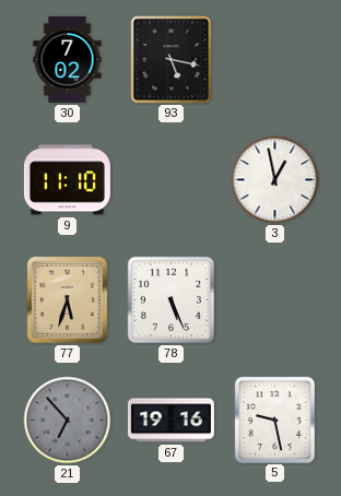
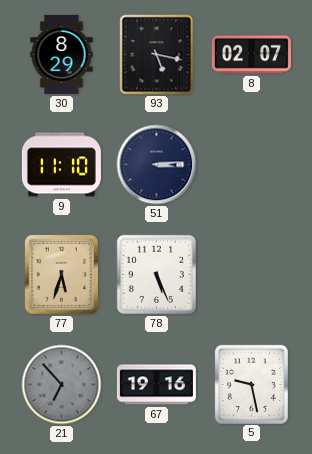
30: 7:02 -> 8:29
8: none -> 02:07
51: none -> 3:14
3: 12:58 -> none
